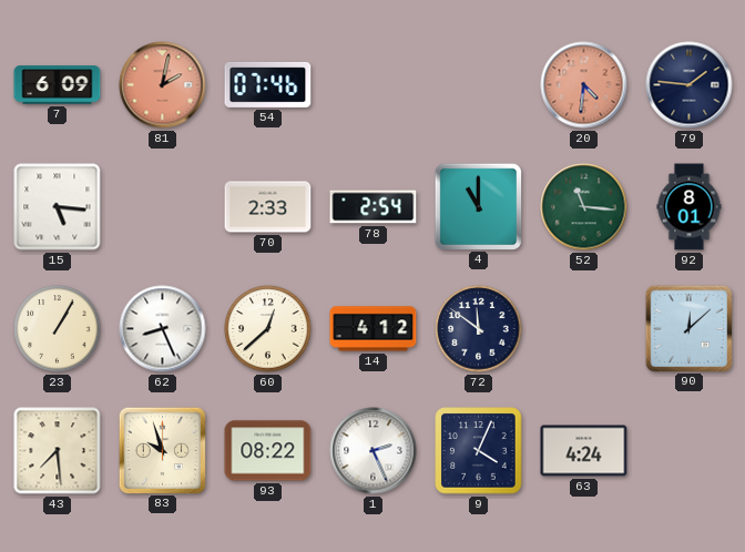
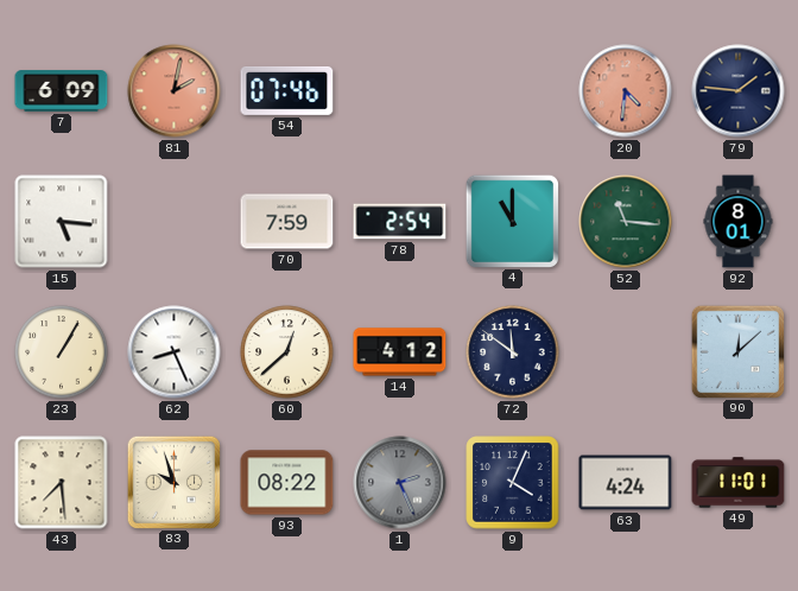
70: 2:33 -> 7:59
1 dial: white -> grey
49: none -> 11:01
